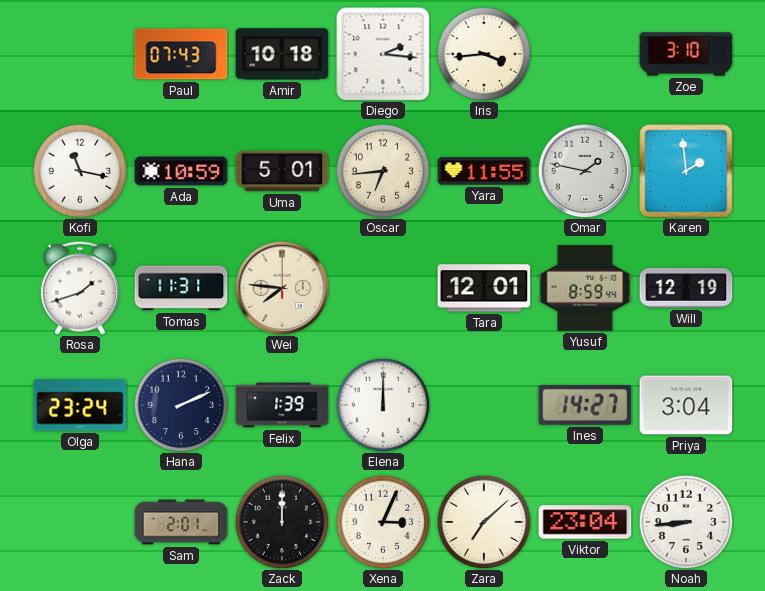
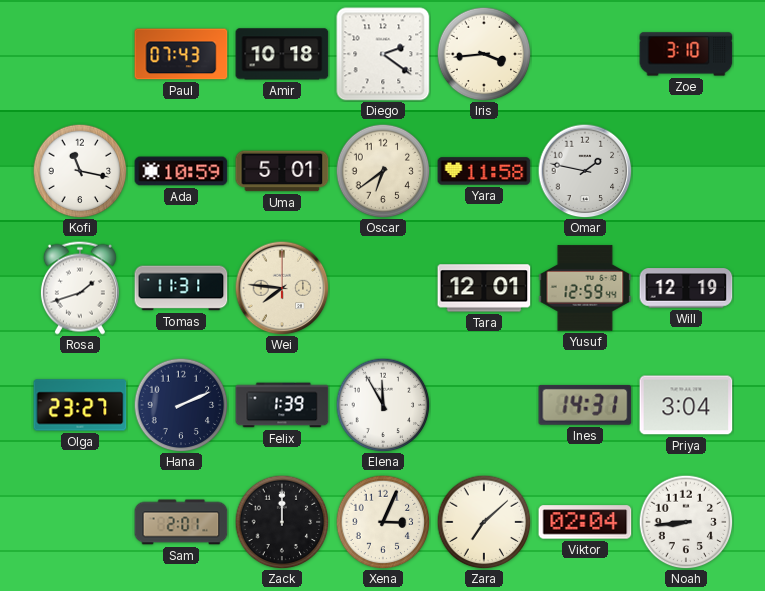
Diego: 2:16 -> 2:21
Oscar: 6:44 -> 6:39
Yara: 11:55 -> 11:58
Karen: 1:59 -> none
Yusuf: 8:59 -> 12:59
Olga: 23:24 -> 23:27
Elena: 12:00 -> 11:55
Ines: 14:27 -> 14:31
Viktor: 23:04 -> 02:04
